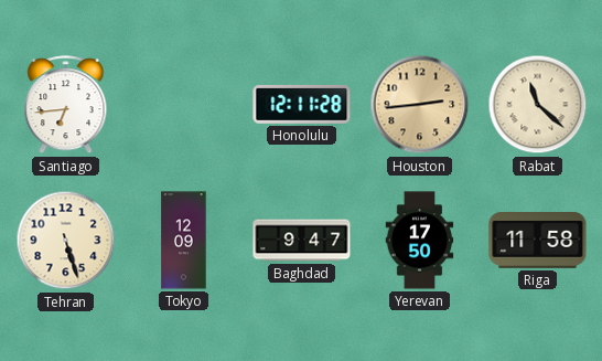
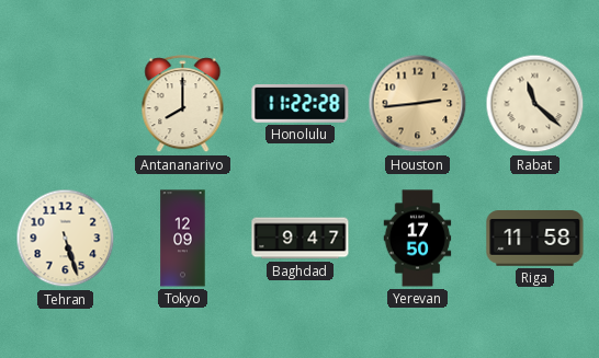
Santiago: 6:44 -> none
Antananarivo: none -> 8:00
Honolulu: 12:11 -> 11:22
